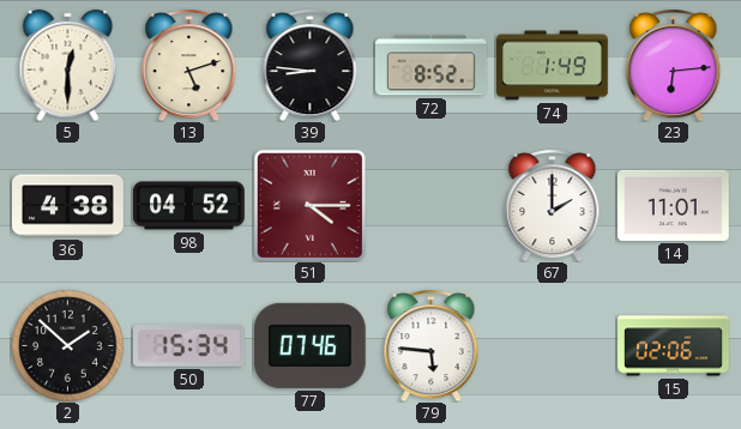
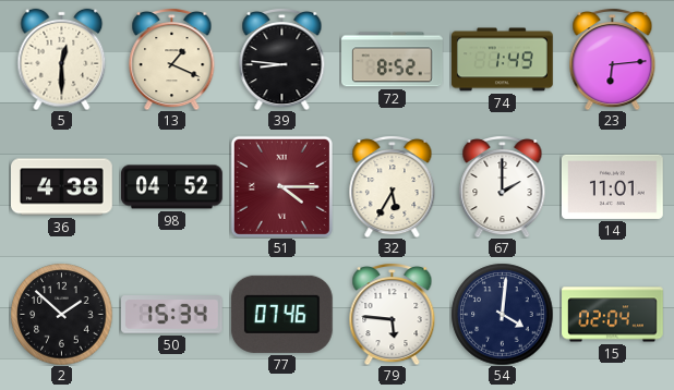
13: 5:12 -> 1:19
32: none -> 5:35
54: none -> 4:01
15: 02:06 -> 02:04
